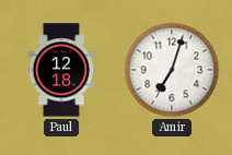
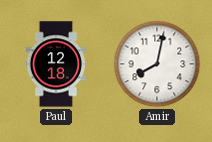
Amir: 7:03 -> 8:02
